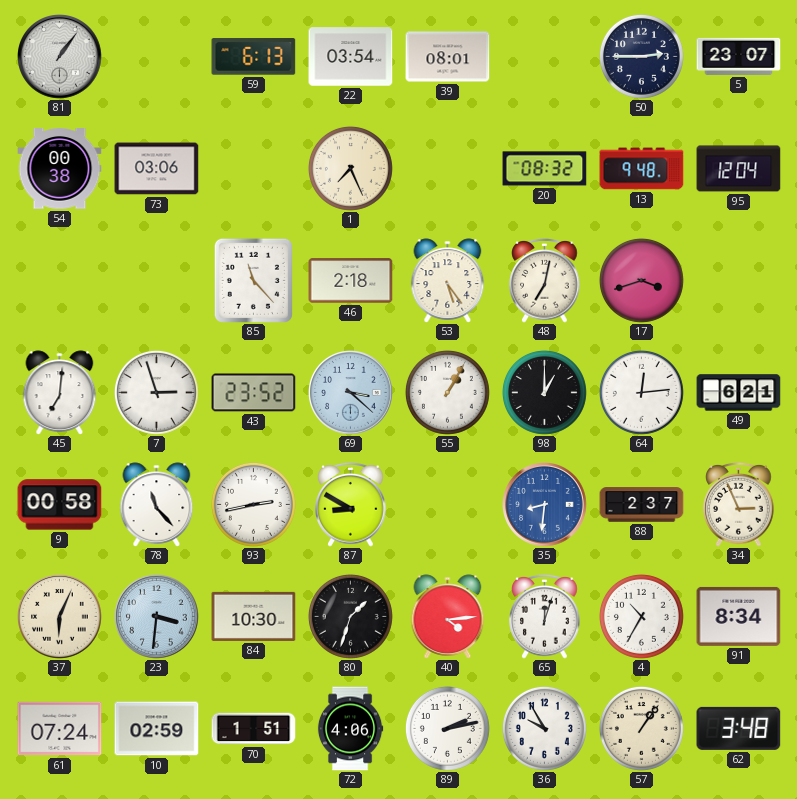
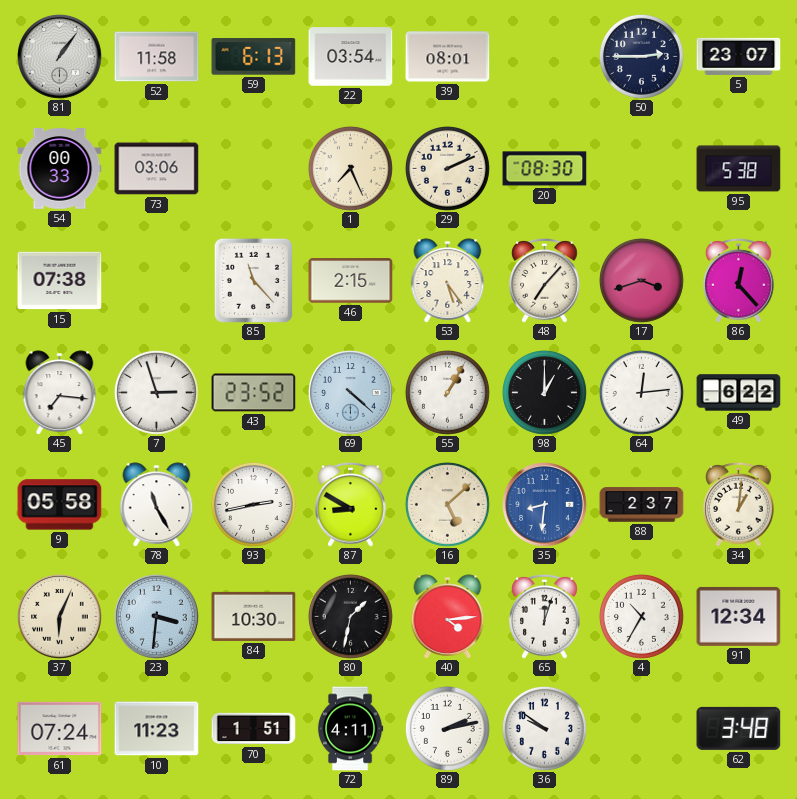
52: none -> 11:58
54: 00:38 -> 00:33
29: none -> 2:11
20: 08:32 -> 08:30
13: 9:48 -> none
95: 12:04 -> 5:38
15: none -> 07:38
46: 2:18 -> 2:15
48: 7:02 -> 7:07
86: none -> 12:23
45: 7:01 -> 7:16
69: 3:22 -> 4:22
49: 6:21 -> 6:22
9: 00:58 -> 05:58
78: 11:23 -> 11:25
16: none -> 5:08
34: 2:56 -> 1:01
80: 1:33 -> 1:32
91: 8:34 -> 12:34
10: 02:59 -> 11:23
72: 4:06 -> 4:11
36: 9:55 -> 9:51
57: 1:06 -> none
